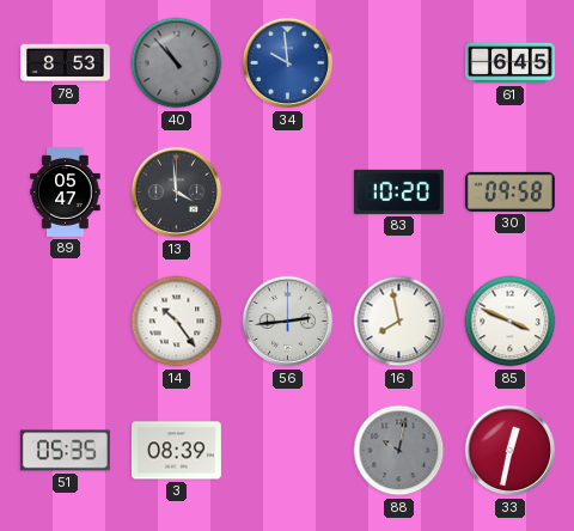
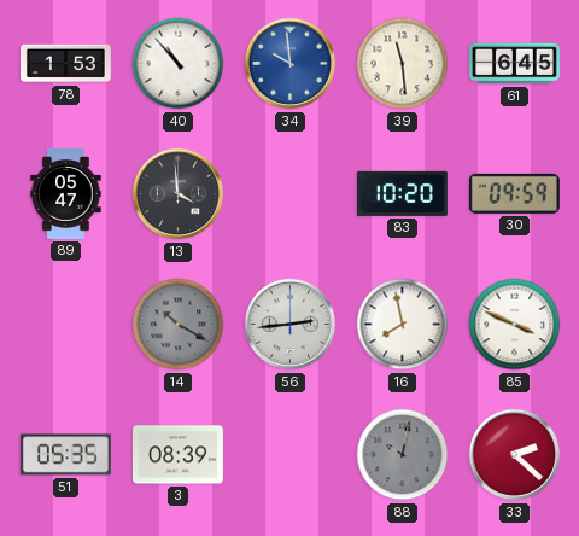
78: 8:53 -> 1:53
40 dial: grey -> white
39: none -> 11:29
30: 09:58 -> 09:59
14: 10:24 -> 10:20
14 dial: white -> grey
33: 12:32 -> 2:22
